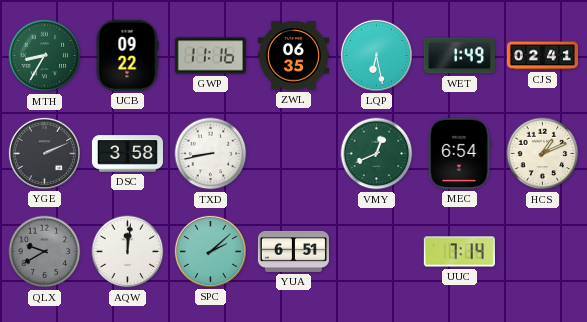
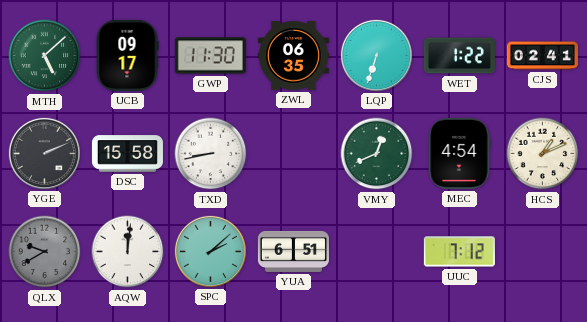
MTH: 8:35 -> 5:08
UCB: 09:22 -> 09:17
GWP: 11:16 -> 11:30
LQP: 6:28 -> 6:33
WET: 1:49 -> 1:22
DSC: 3:58 -> 15:58
MEC: 6:54 -> 4:54
UUC: 7:14 -> 7:12
